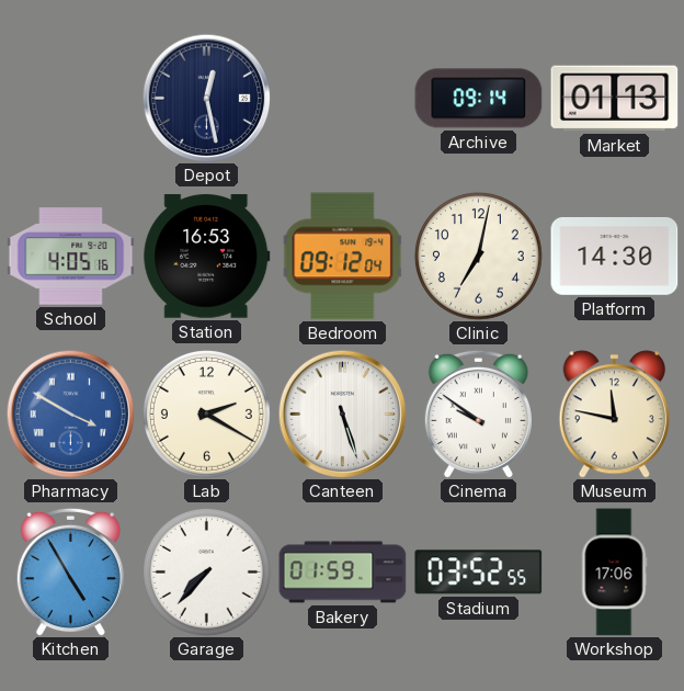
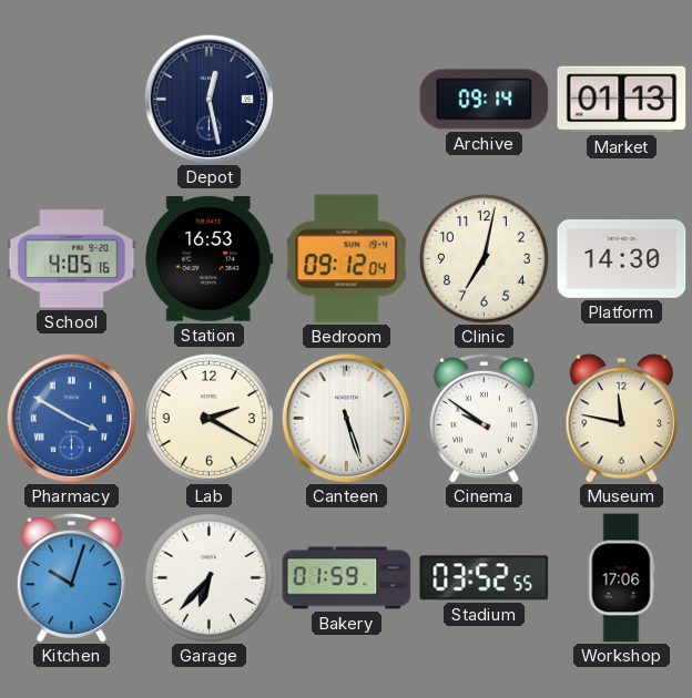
Kitchen: 4:55 -> 10:03
Garage: 7:37 -> 6:37
